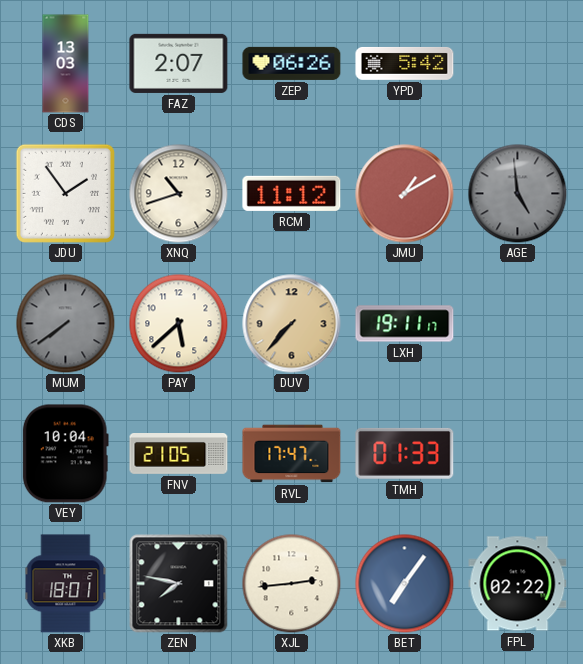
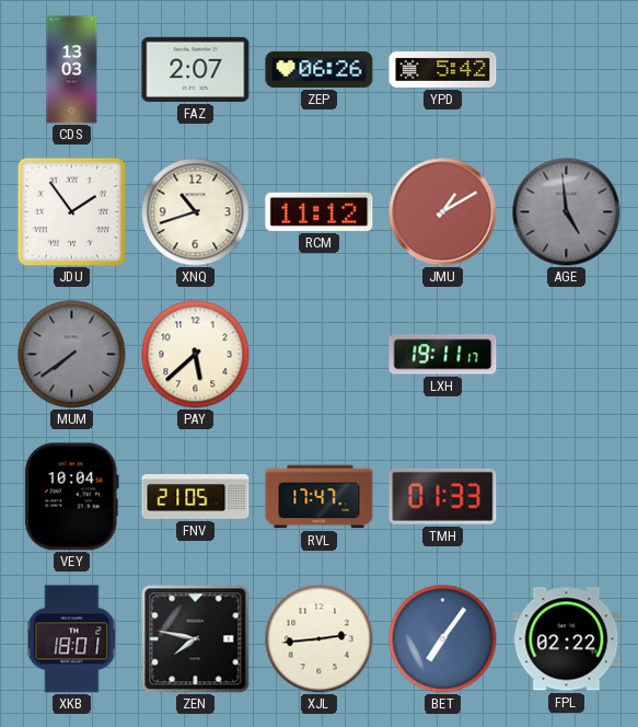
DUV: 7:37 -> none
